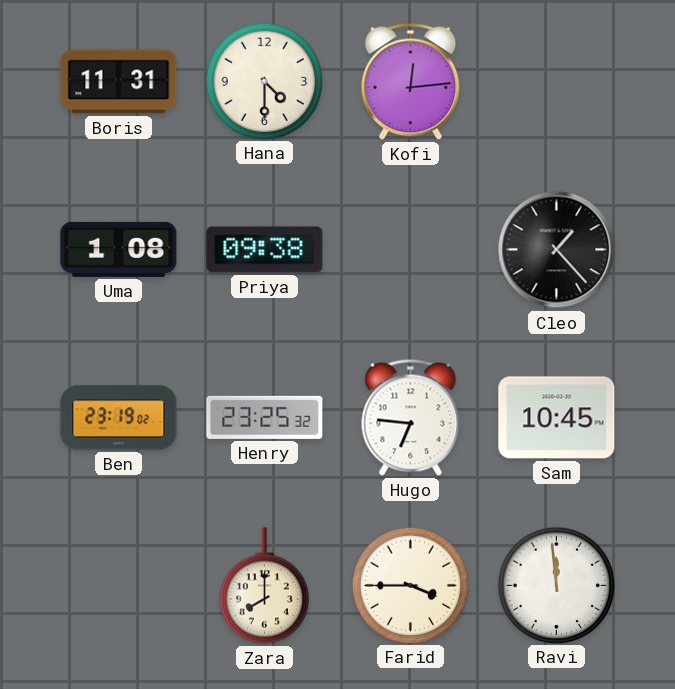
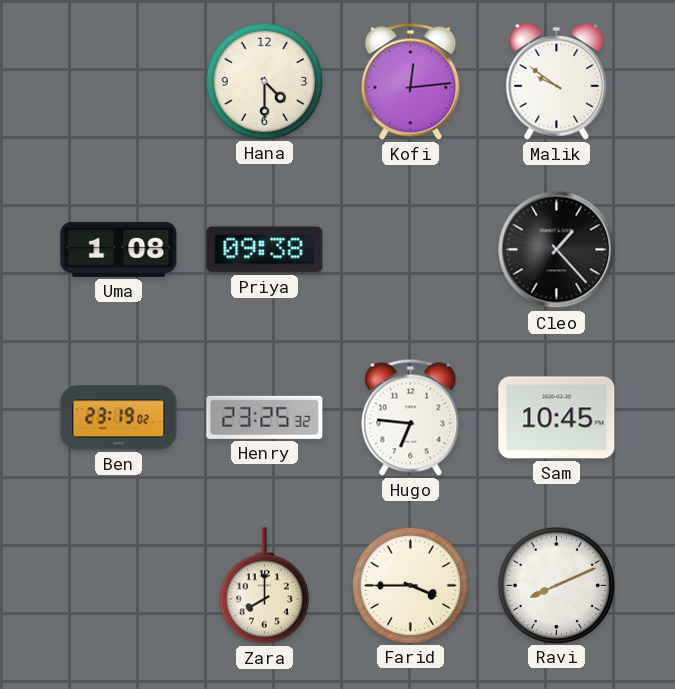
Boris: 11:31 -> none
Malik: none -> 9:51
Ravi: 11:59 -> 8:11
